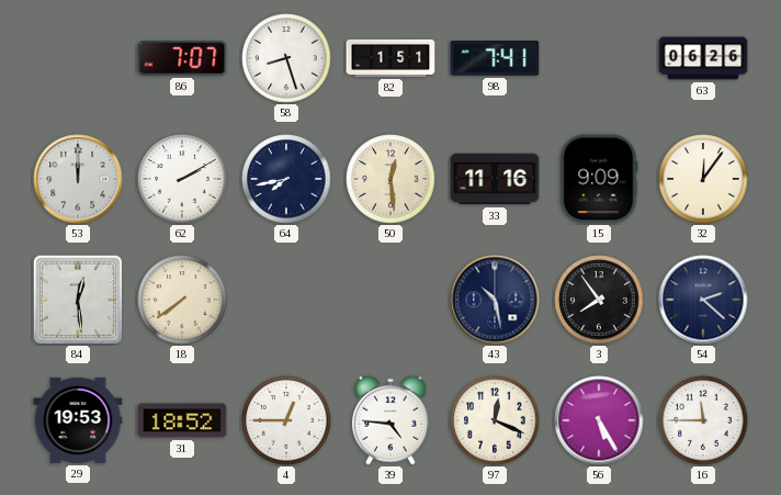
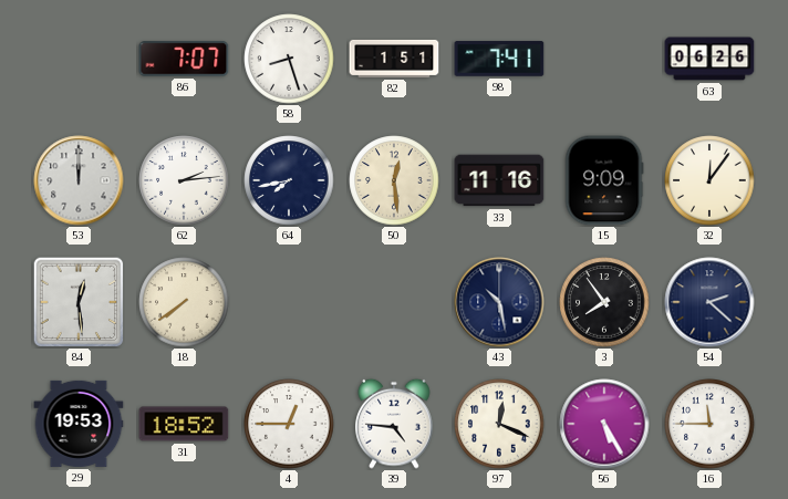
62: 2:10 -> 2:14
